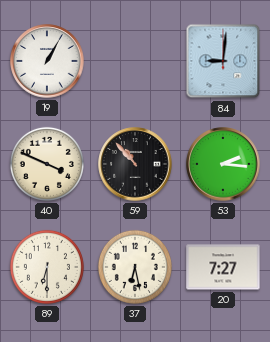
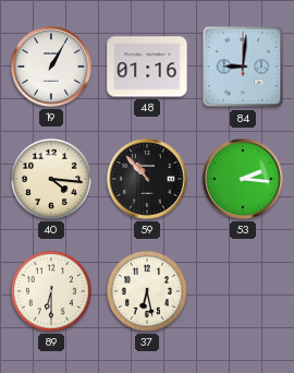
48: none -> 01:16
40: 3:49 -> 4:16
20: 7:27 -> none
